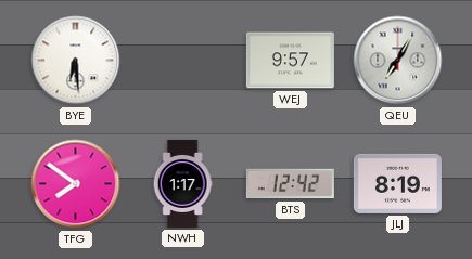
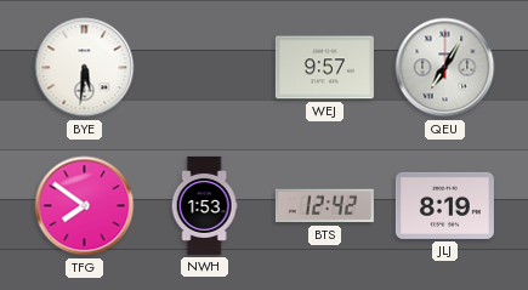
BYE: 6:29 -> 5:31
NWH: 1:17 -> 1:53
